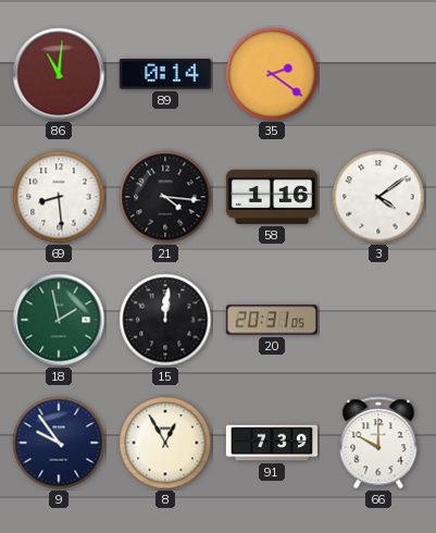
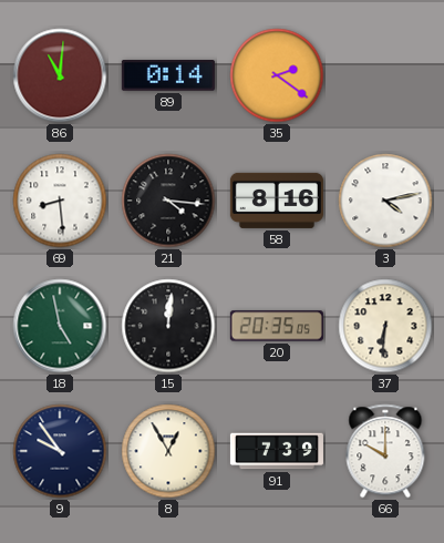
58: 1:16 -> 8:16
3: 4:09 -> 4:13
18: 1:58 -> 4:58
20: 20:31 -> 20:35
37: none -> 6:31
